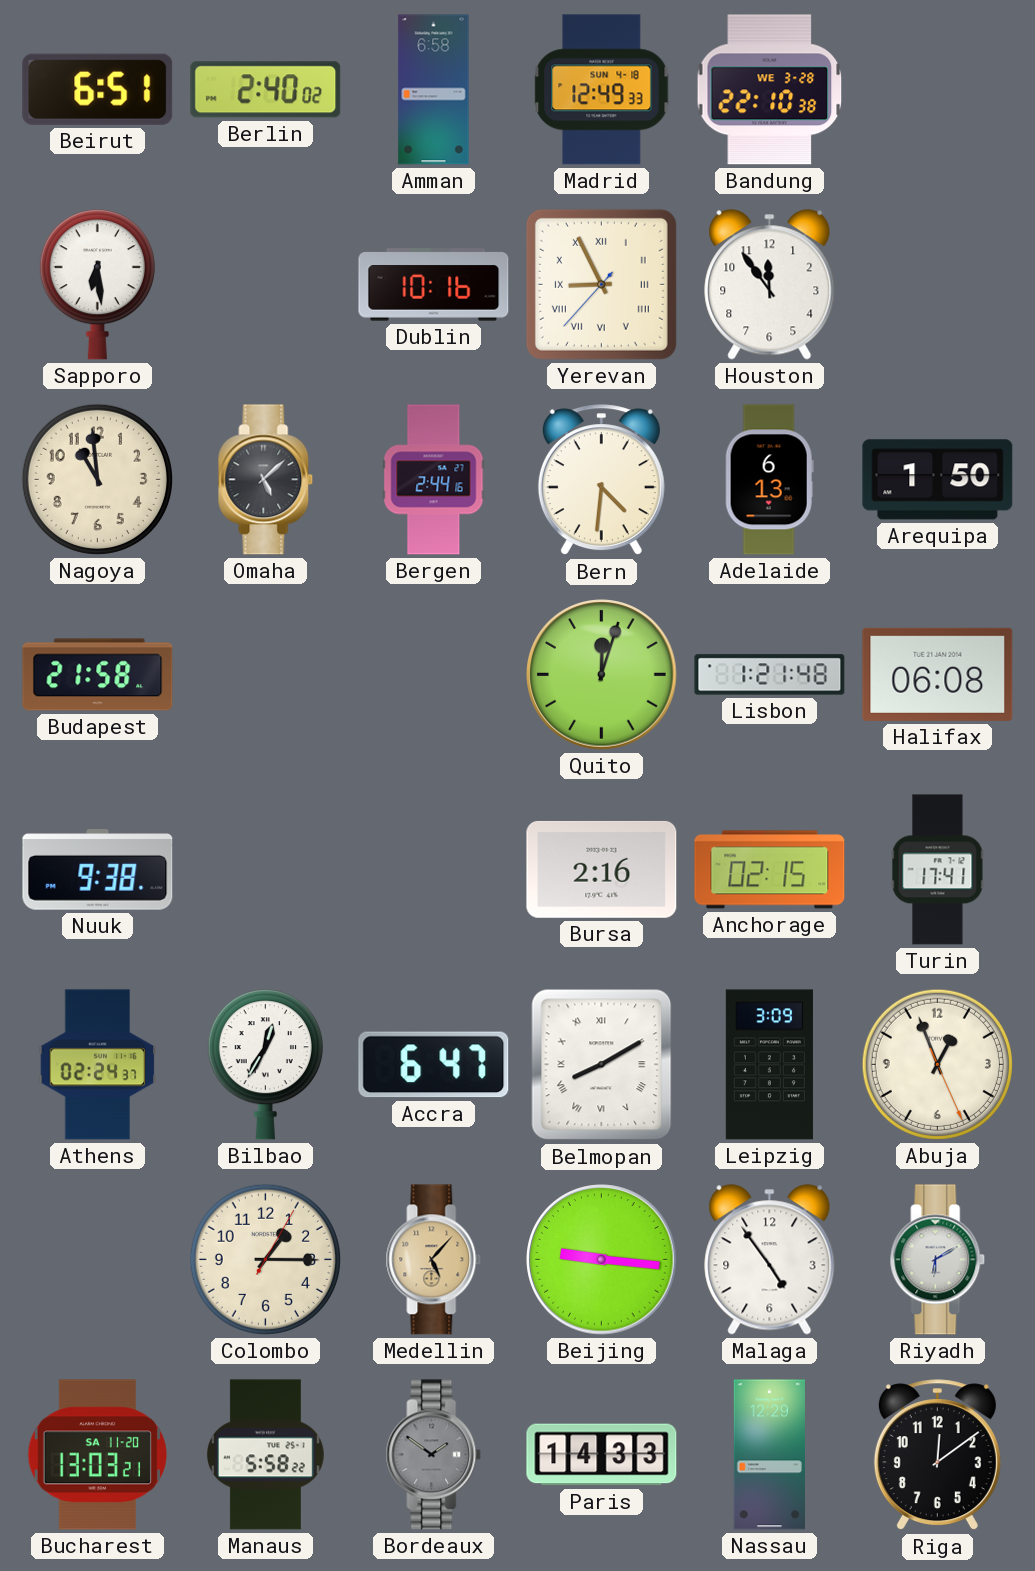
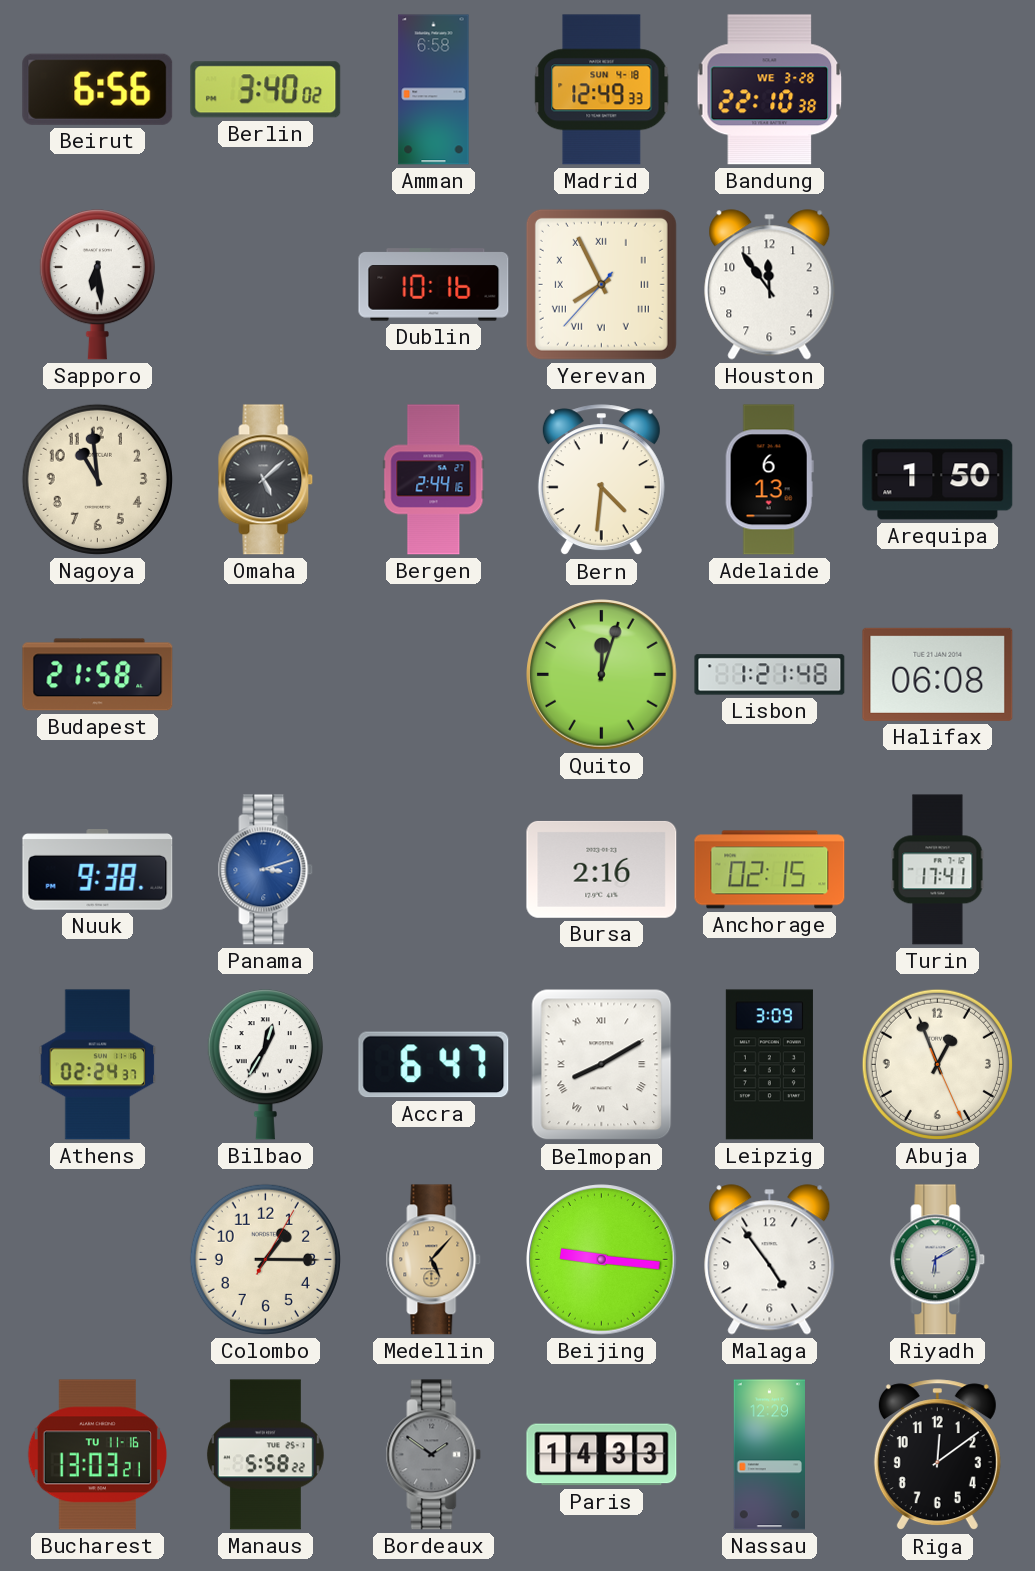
Beirut: 6:51 -> 6:56
Berlin: 2:40 -> 3:40
Yerevan: 8:55 -> 7:55
Panama: none -> 3:12
Bucharest date: SA 11-20 -> TU 11-16
